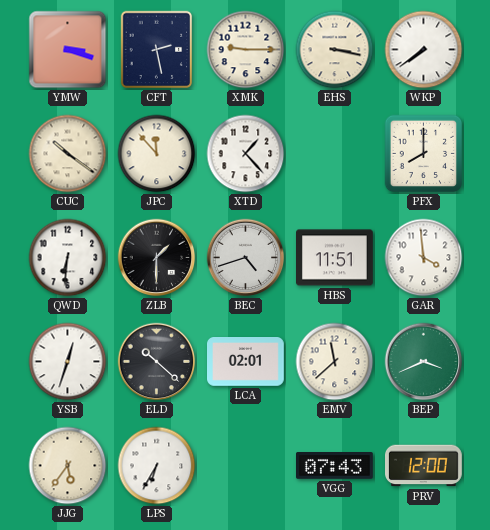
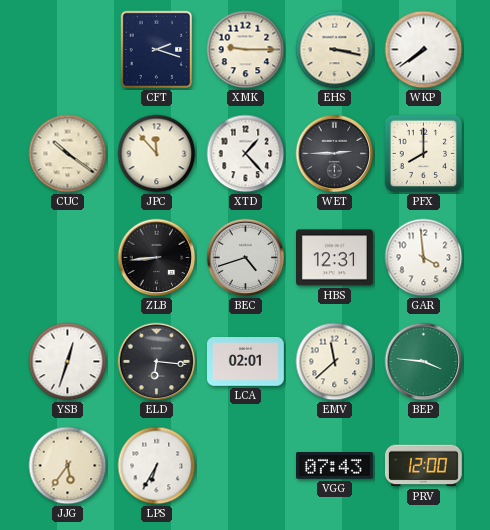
YMW: 3:18 -> none
CFT: 2:28 -> 2:18
WET: none -> 2:45
QWD: 6:31 -> none
ZLB: 1:30 -> 8:44
HBS: 11:51 -> 12:31
ELD: 10:22 -> 6:16
BEP: 3:41 -> 3:46
